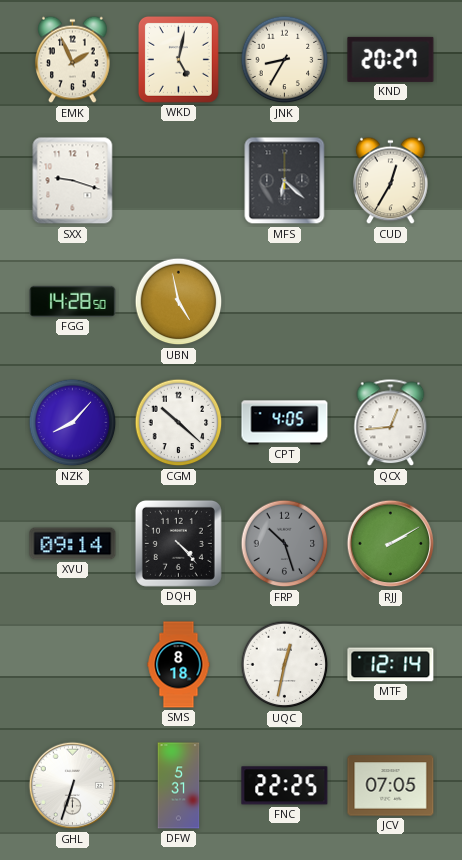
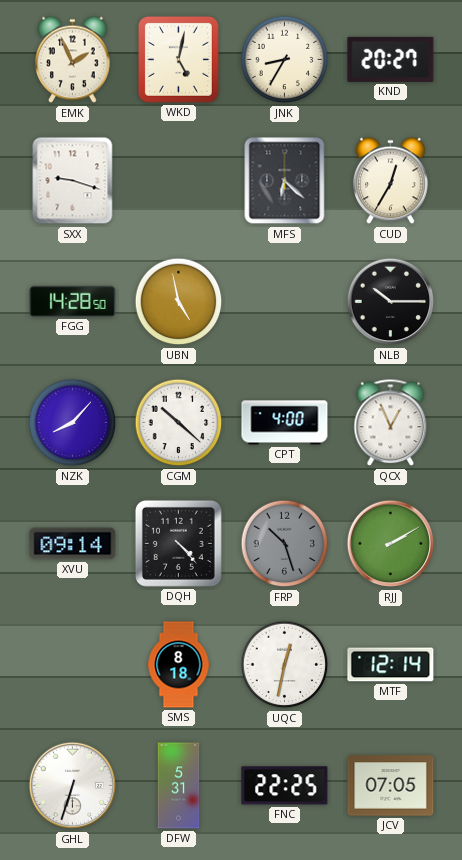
NLB: none -> 10:15
CPT: 4:05 -> 4:00
QCX: 12:44 -> 12:56
